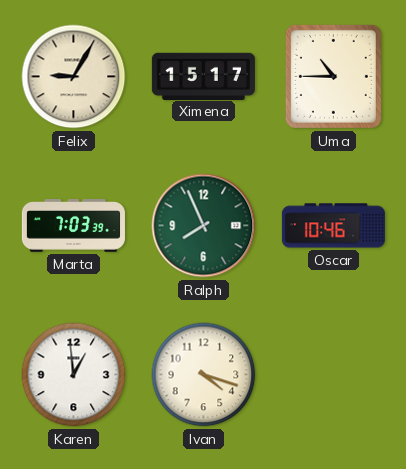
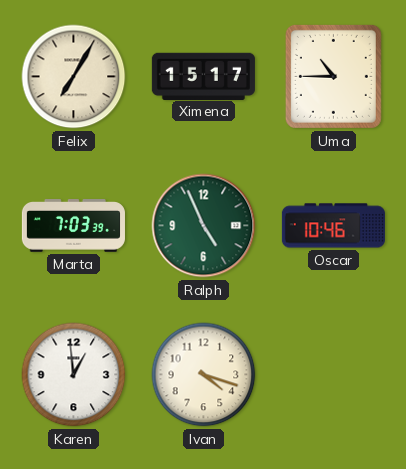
Felix: 9:05 -> 7:05
Ralph: 7:56 -> 4:56
